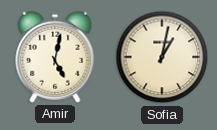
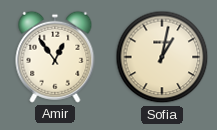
Amir: 5:02 -> 12:54
